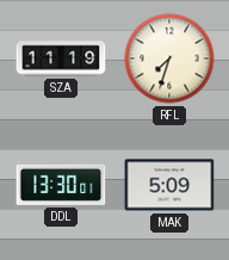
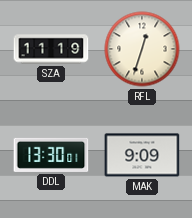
RFL: 7:33 -> 12:33
MAK: 5:09 -> 9:09
